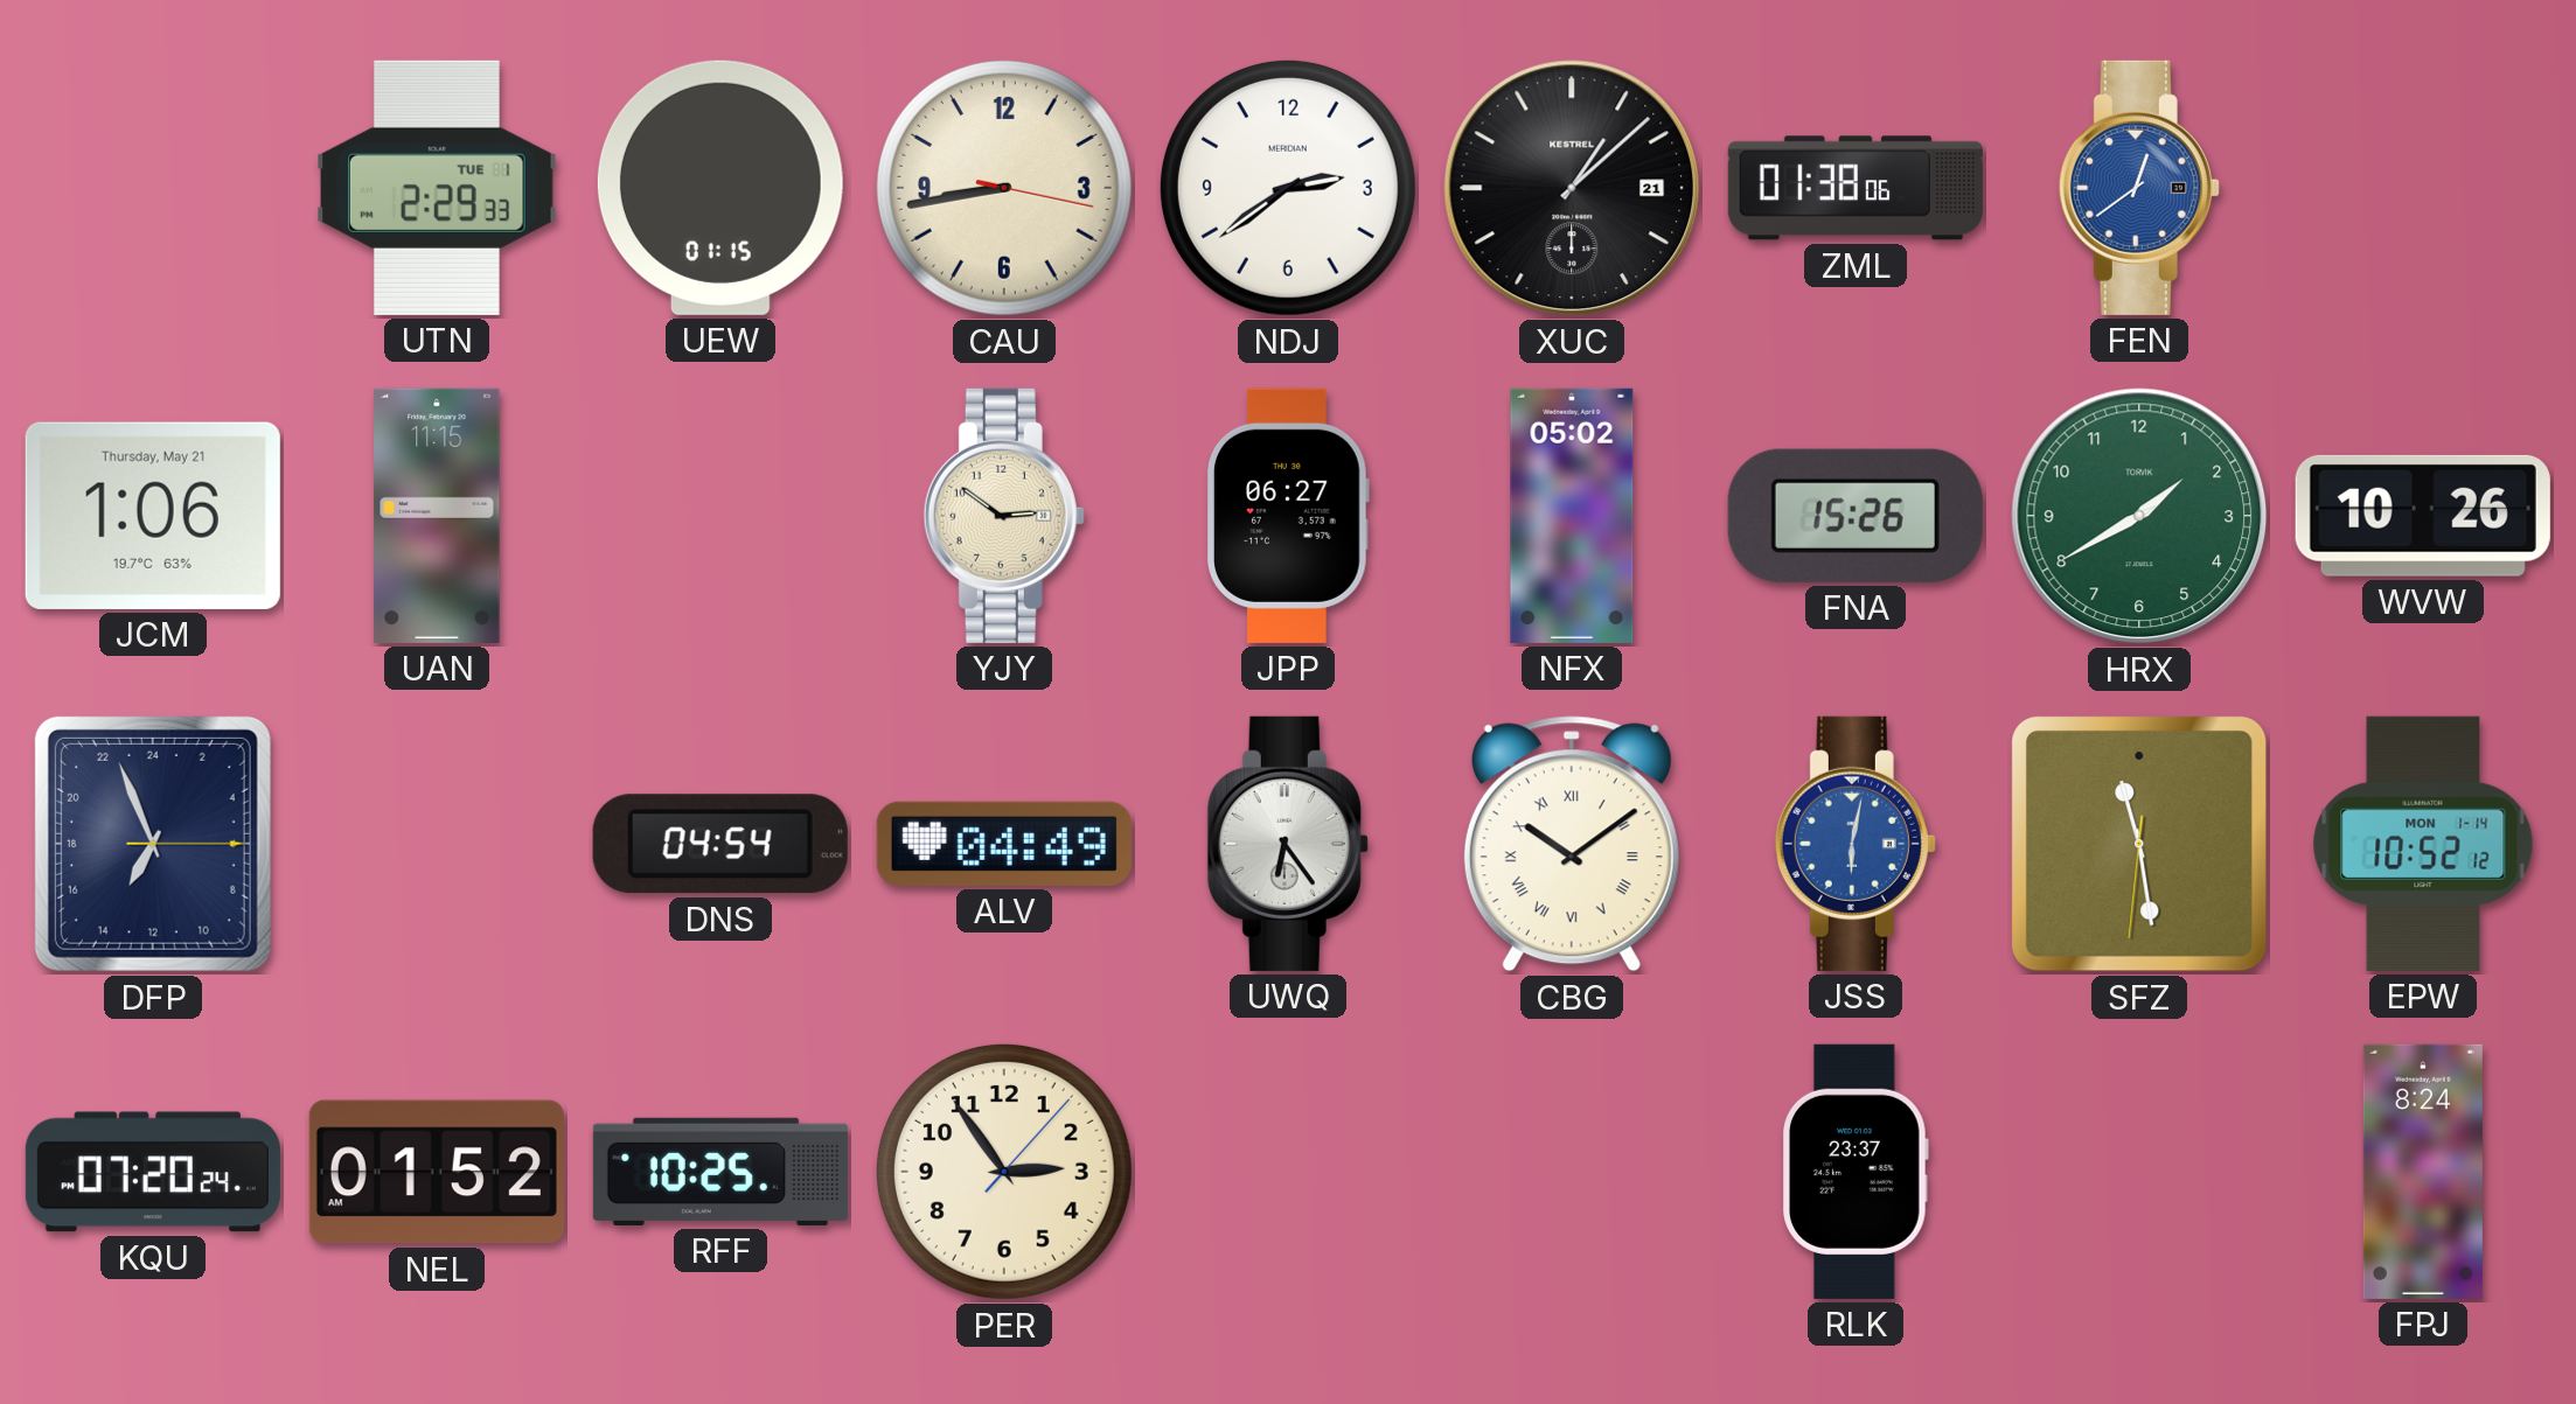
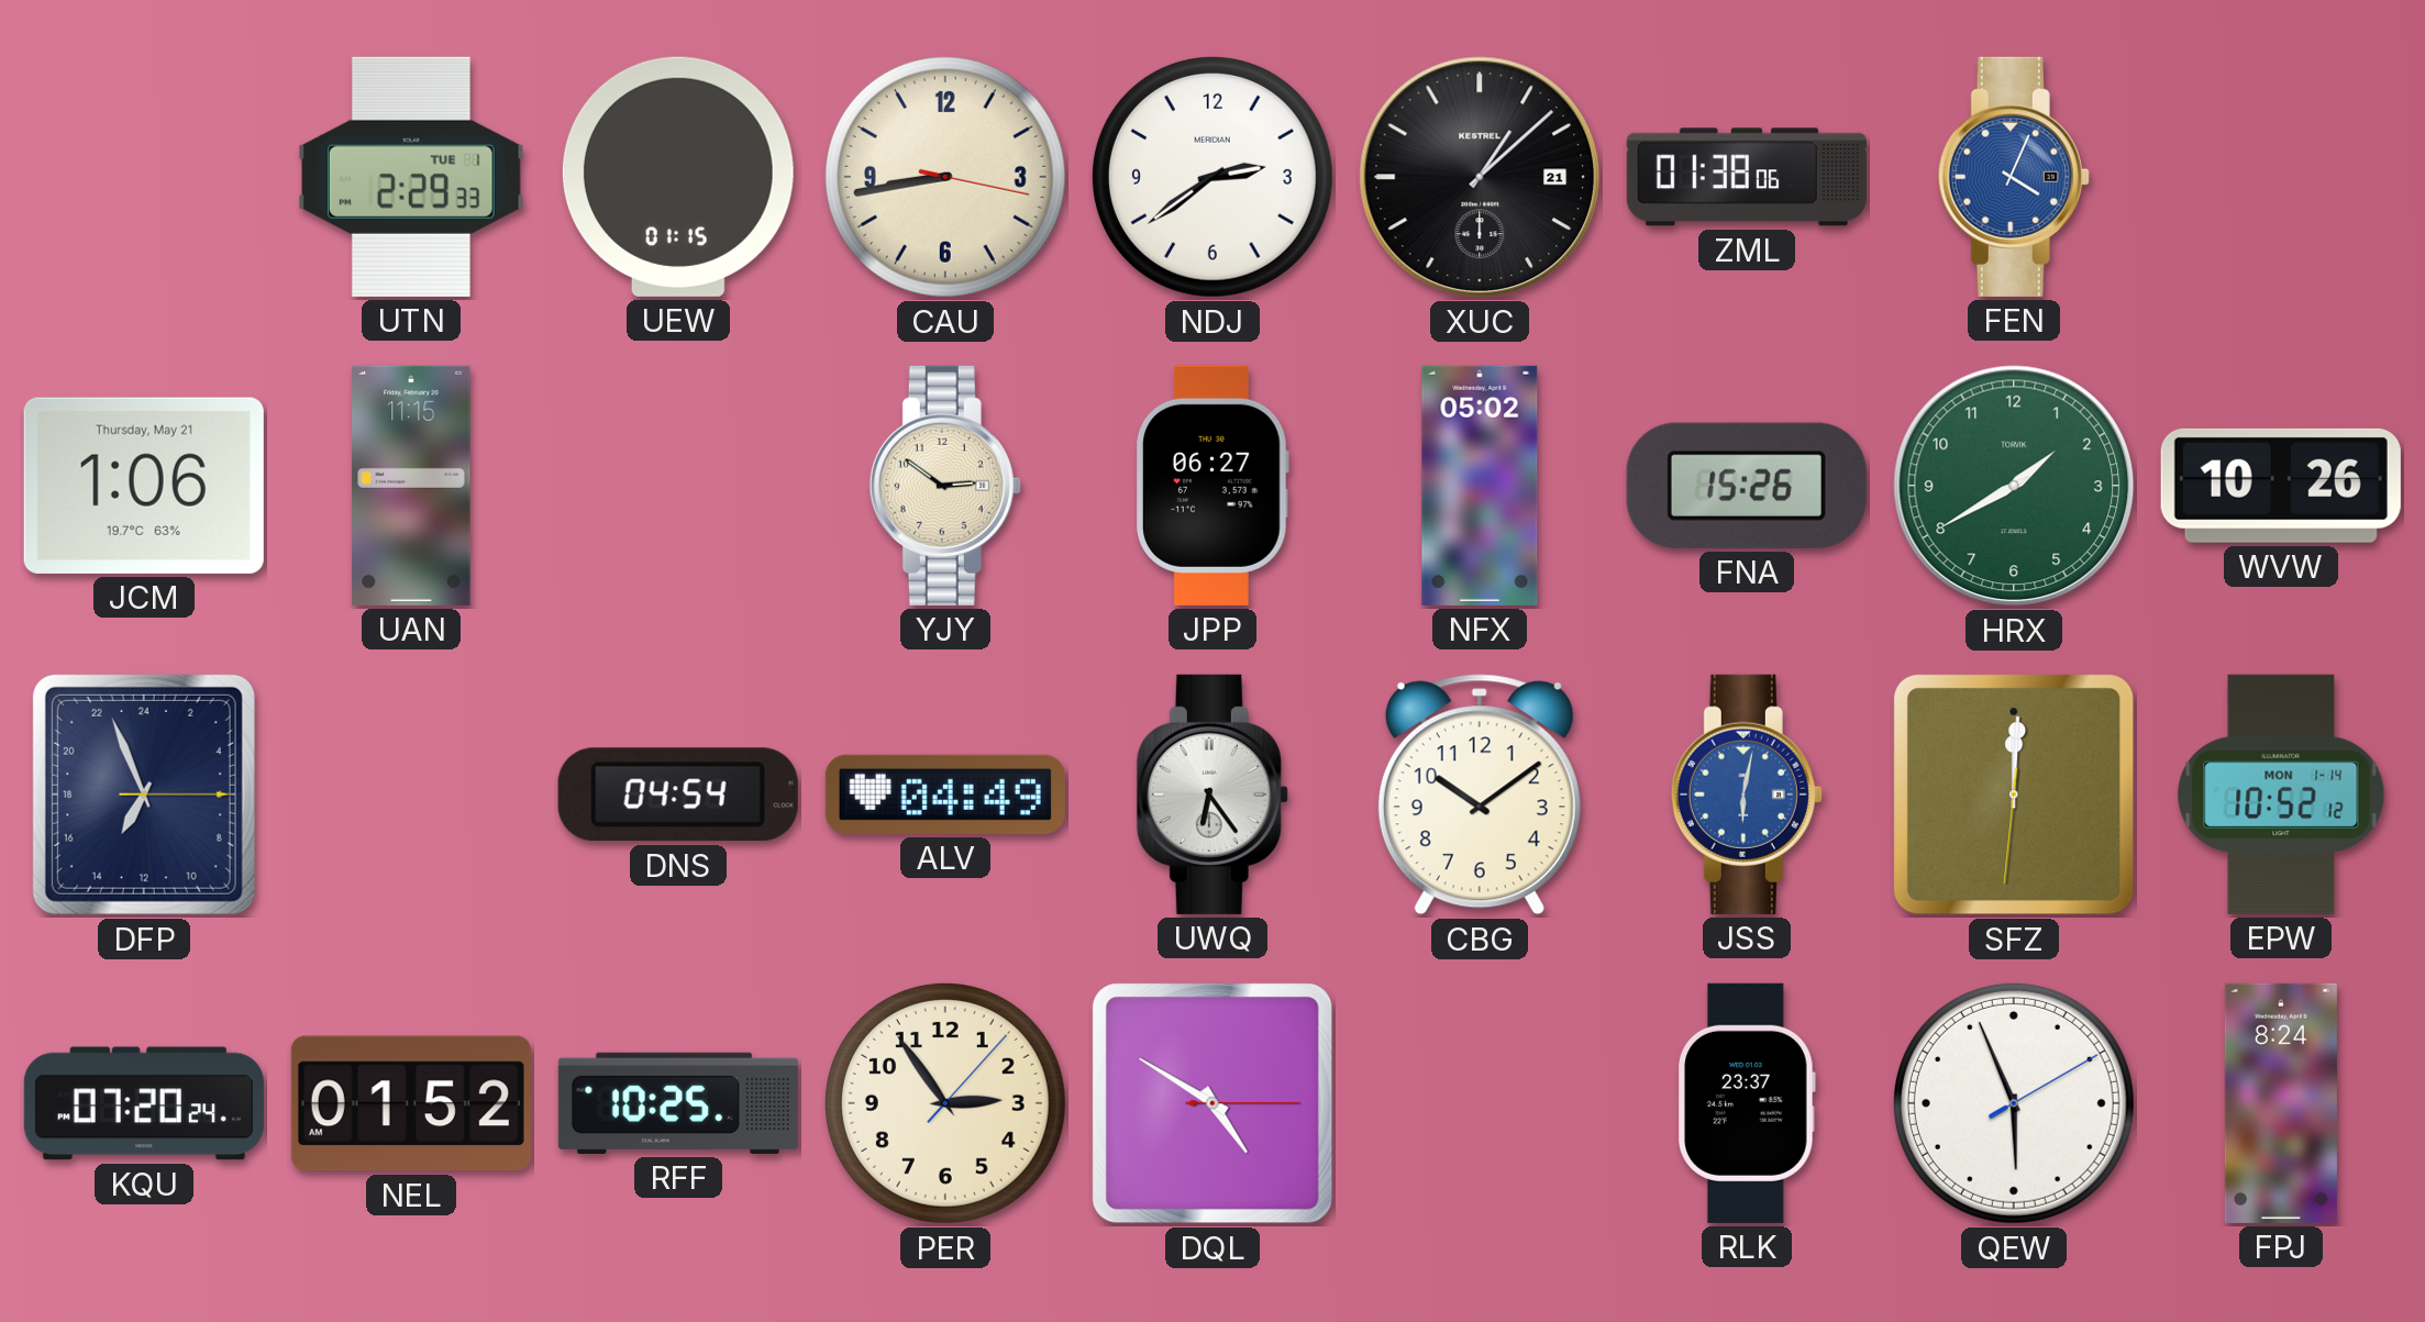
FEN: 12:39 -> 4:04
CBG numerals: Roman -> Arabic
SFZ: 11:28 -> 12:00
DQL: none -> 4:50
QEW: none -> 5:56
